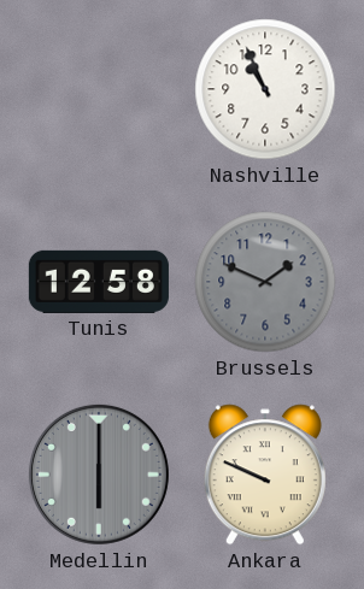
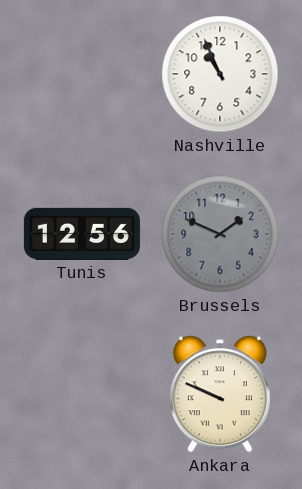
Tunis: 12:58 -> 12:56
Medellin: 6:00 -> none
